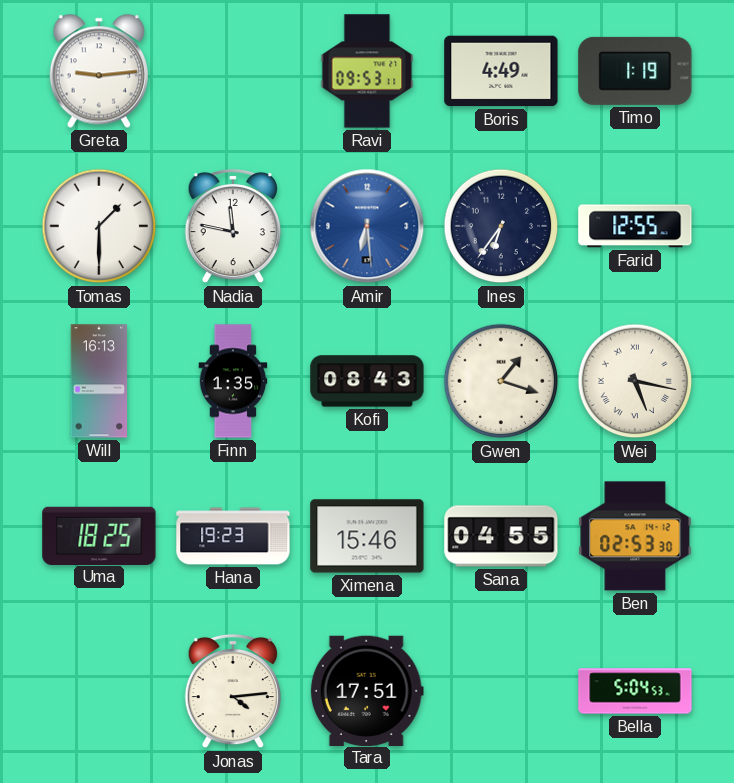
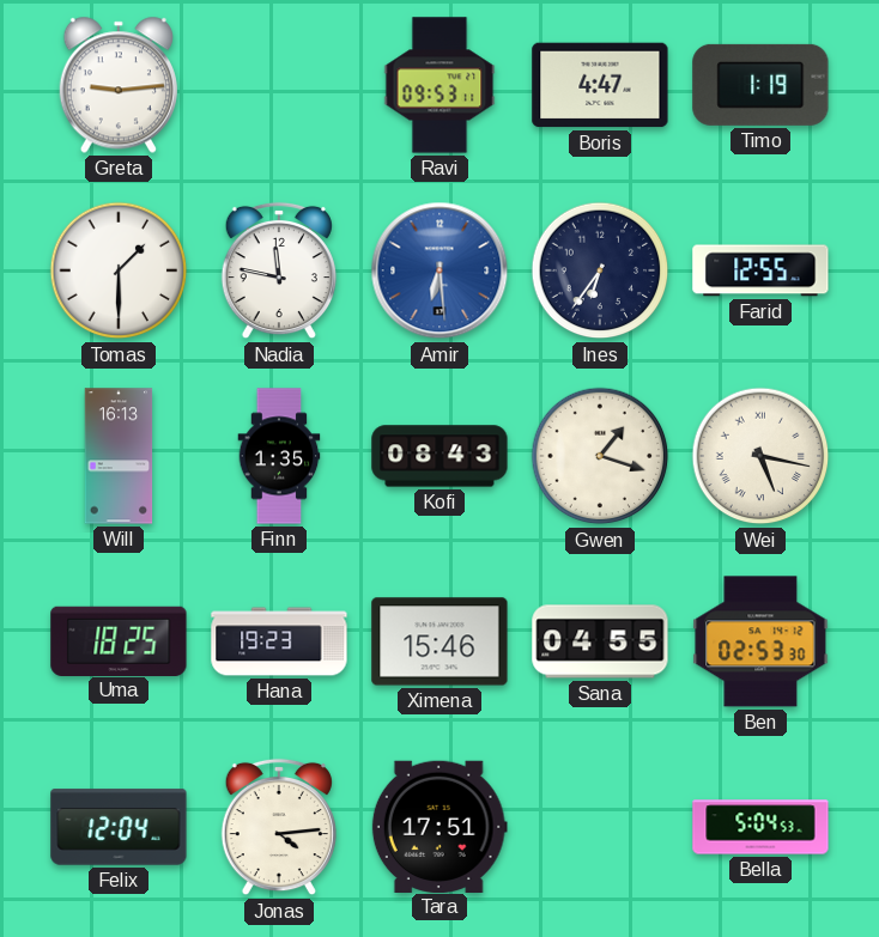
Boris: 4:49 -> 4:47
Felix: none -> 12:04
